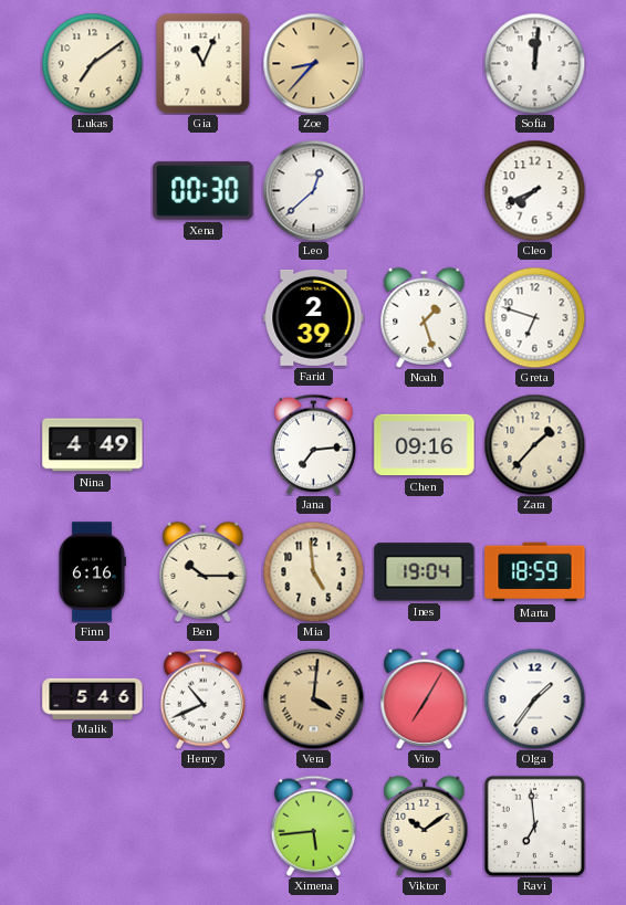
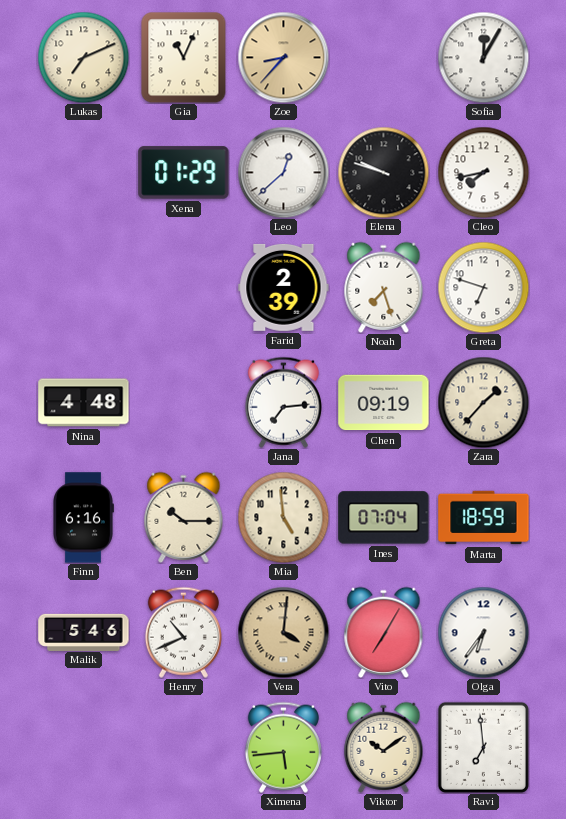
Lukas: 7:09 -> 7:11
Sofia: 12:01 -> 12:05
Xena: 00:30 -> 01:29
Elena: none -> 9:48
Cleo: 7:41 -> 7:43
Noah: 1:27 -> 7:27
Nina: 4:49 -> 4:48
Chen: 09:16 -> 09:19
Ines: 19:04 -> 07:04
Olga: 1:36 -> 6:36
